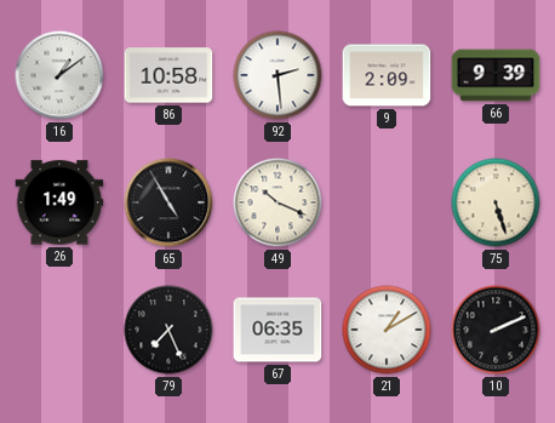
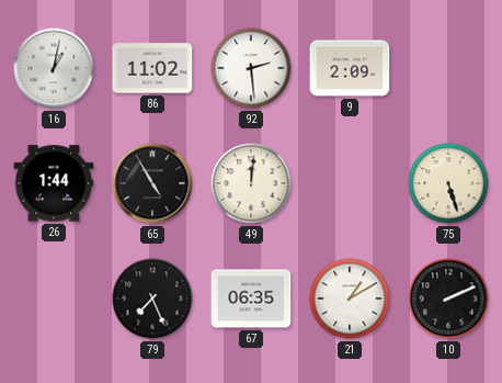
16: 1:09 -> 1:02
86: 10:58 -> 11:02
66: 9:39 -> none
26: 1:49 -> 1:44
49: 10:19 -> 12:01
